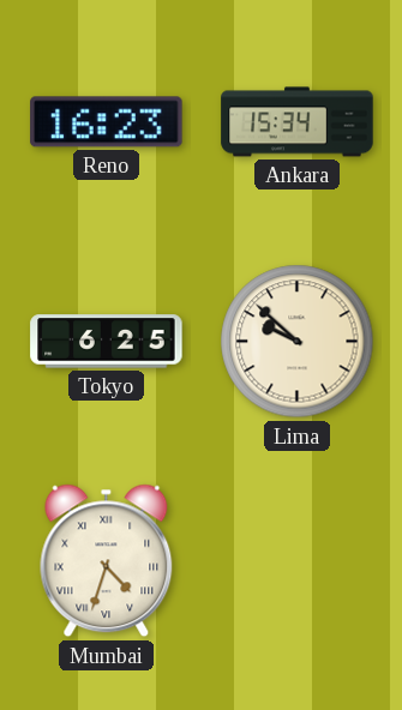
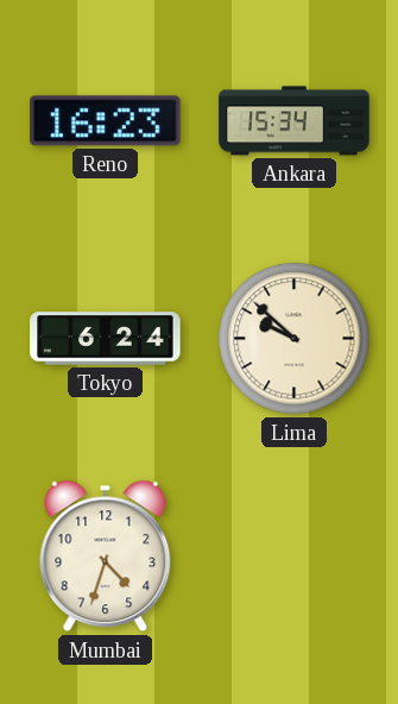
Tokyo: 6:25 -> 6:24
Mumbai numerals: Roman -> Arabic
